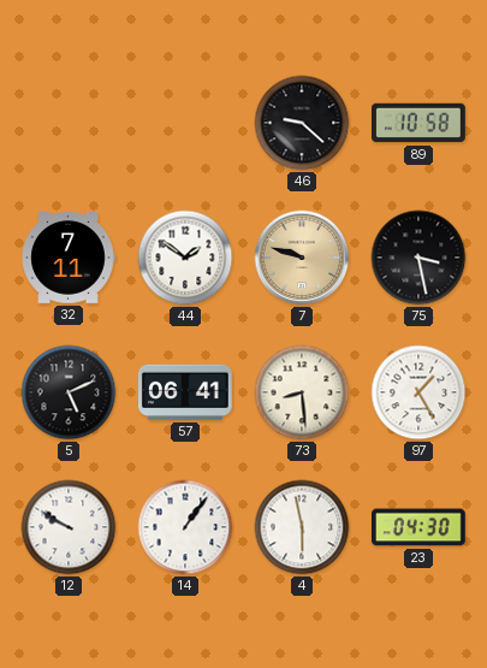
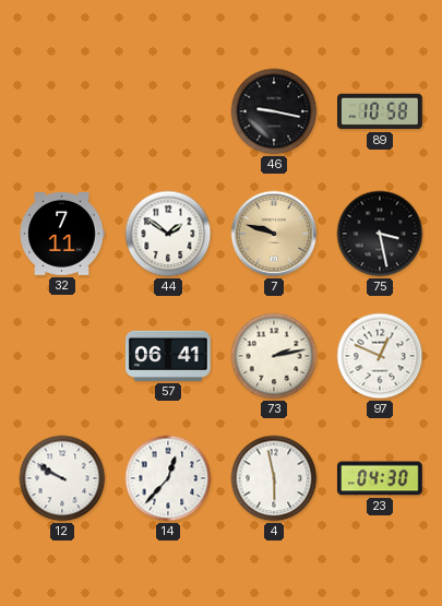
46: 9:22 -> 9:17
5: 5:11 -> none
73: 8:29 -> 2:13
97: 1:25 -> 12:49
14: 1:06 -> 12:37
